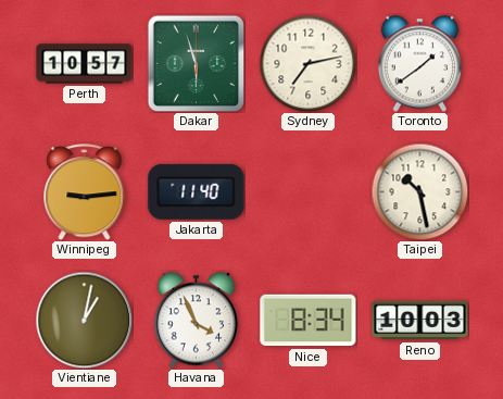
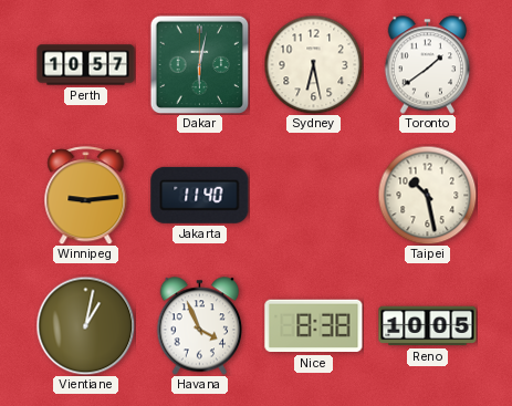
Dakar: 5:57 -> 6:02
Sydney: 7:13 -> 6:28
Nice: 8:34 -> 8:38
Reno: 10:03 -> 10:05
